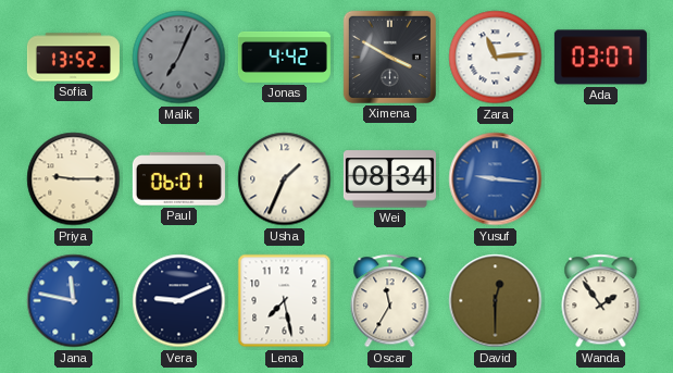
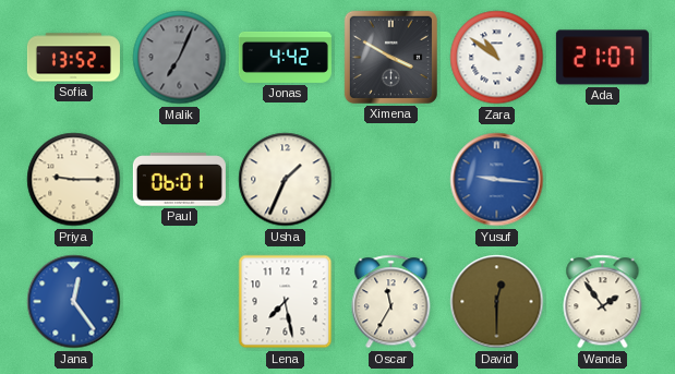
Zara: 11:14 -> 10:51
Ada: 03:07 -> 21:07
Wei: 08:34 -> none
Jana: 11:47 -> 12:24
Vera: 9:11 -> none
